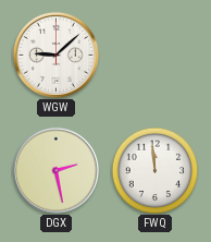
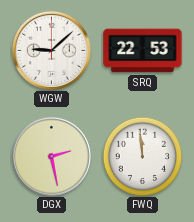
SRQ: none -> 22:53
